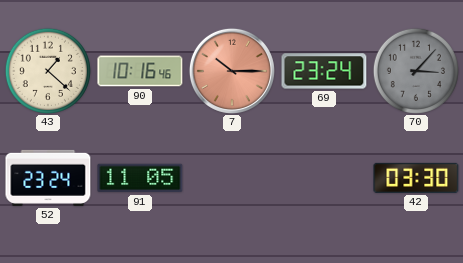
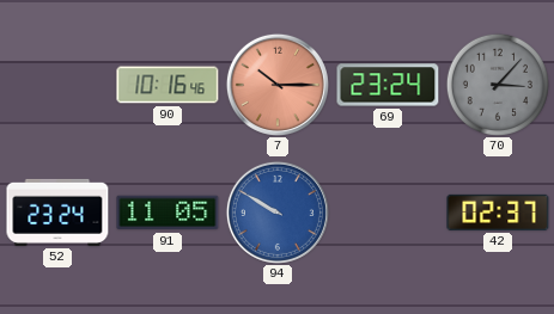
43: 1:22 -> none
94: none -> 9:50
42: 03:30 -> 02:37
